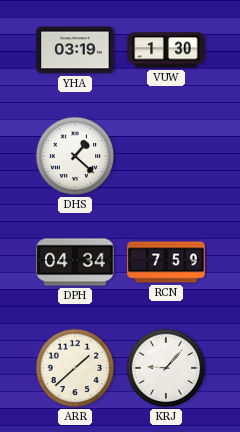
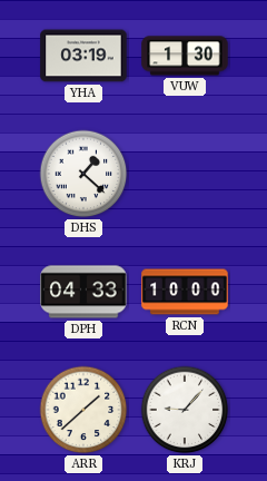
DPH: 04:34 -> 04:33
RCN: 7:59 -> 10:00
